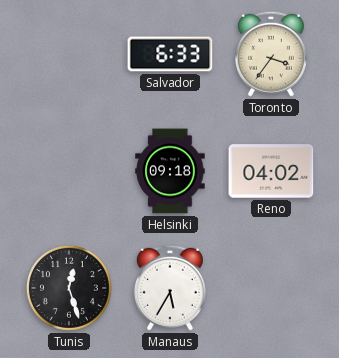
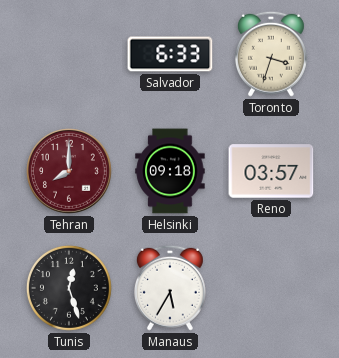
Toronto: 3:36 -> 3:33
Tehran: none -> 8:00
Reno: 04:02 -> 03:57
